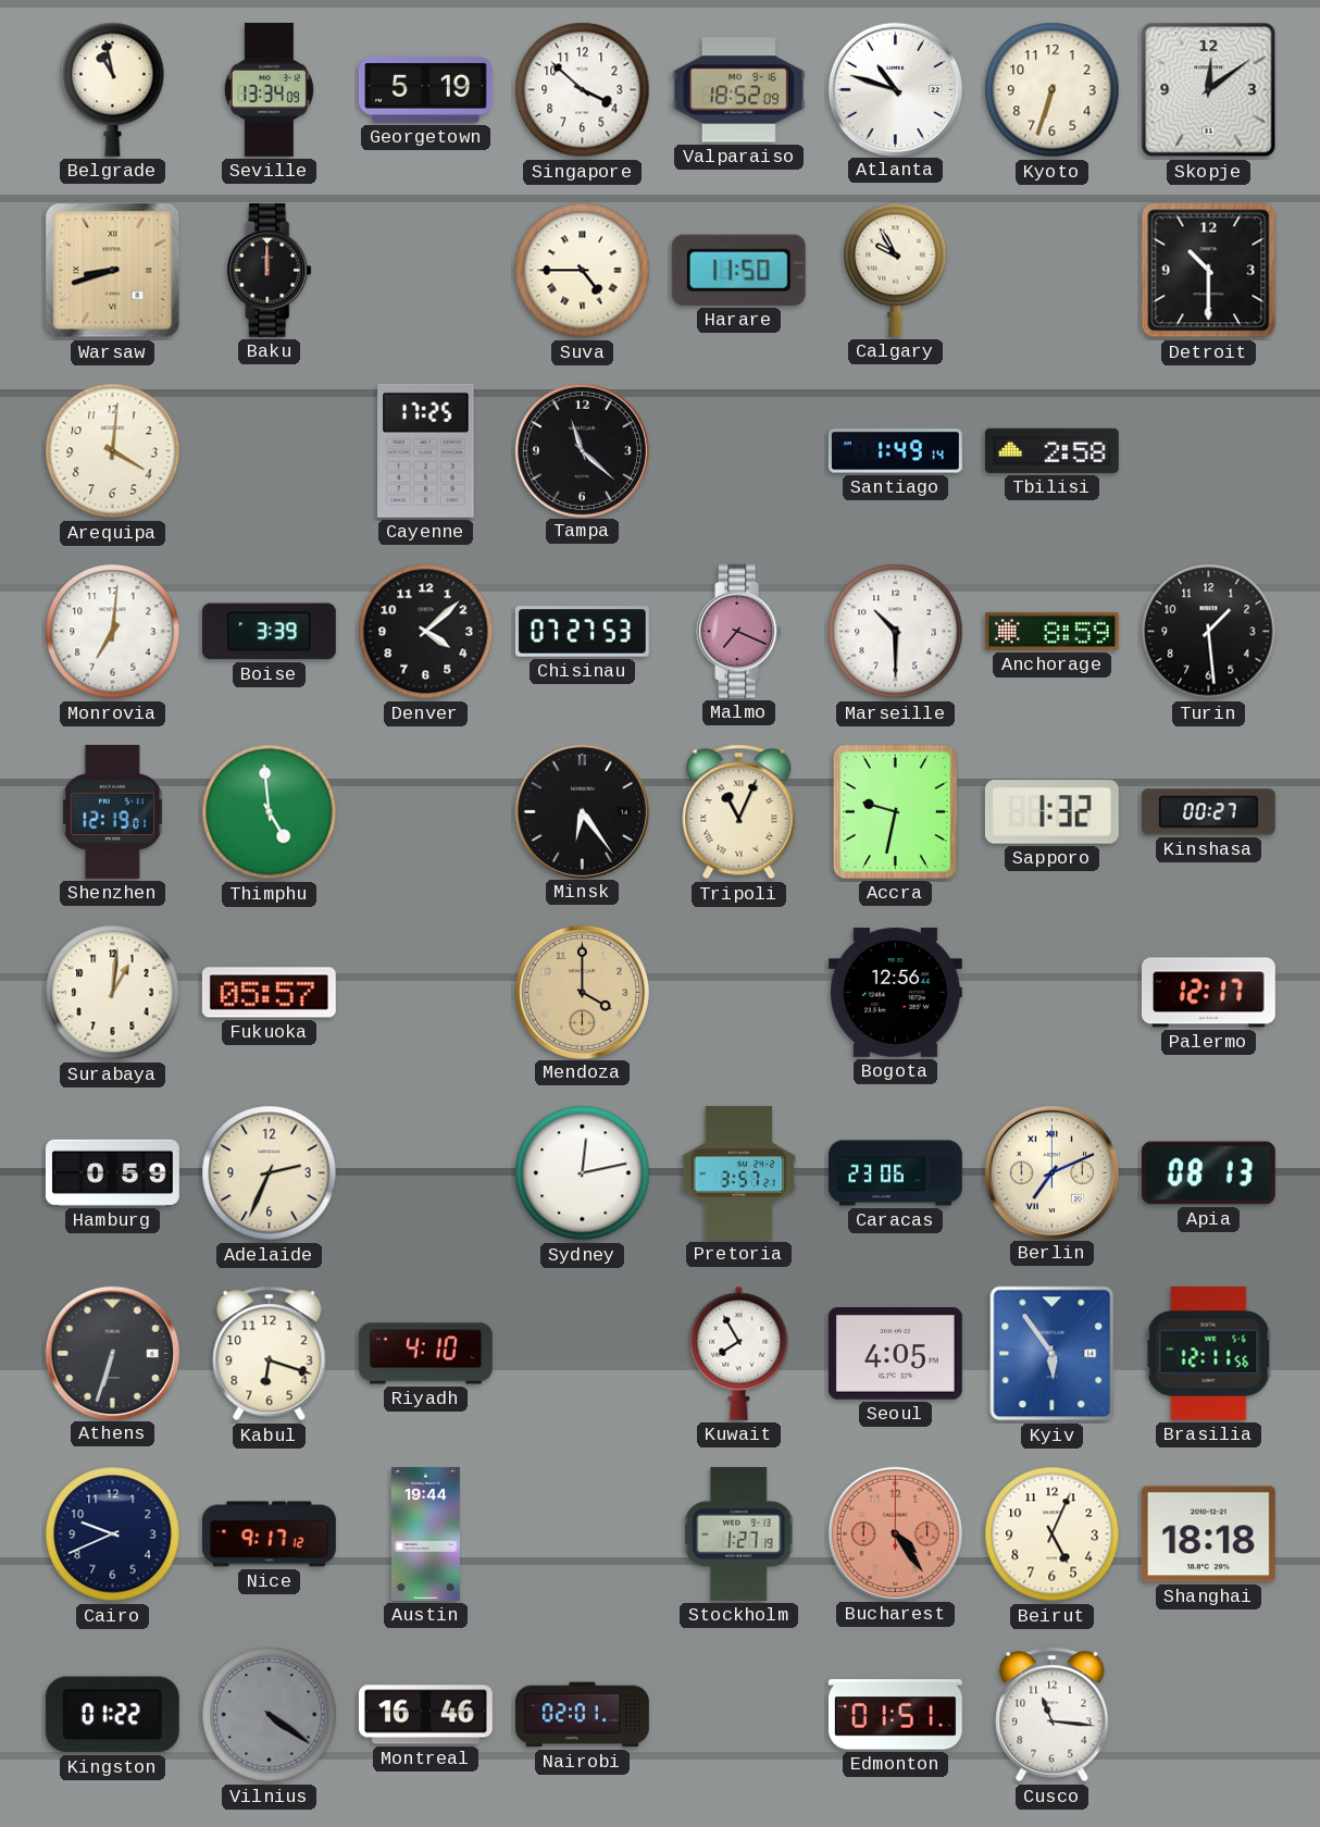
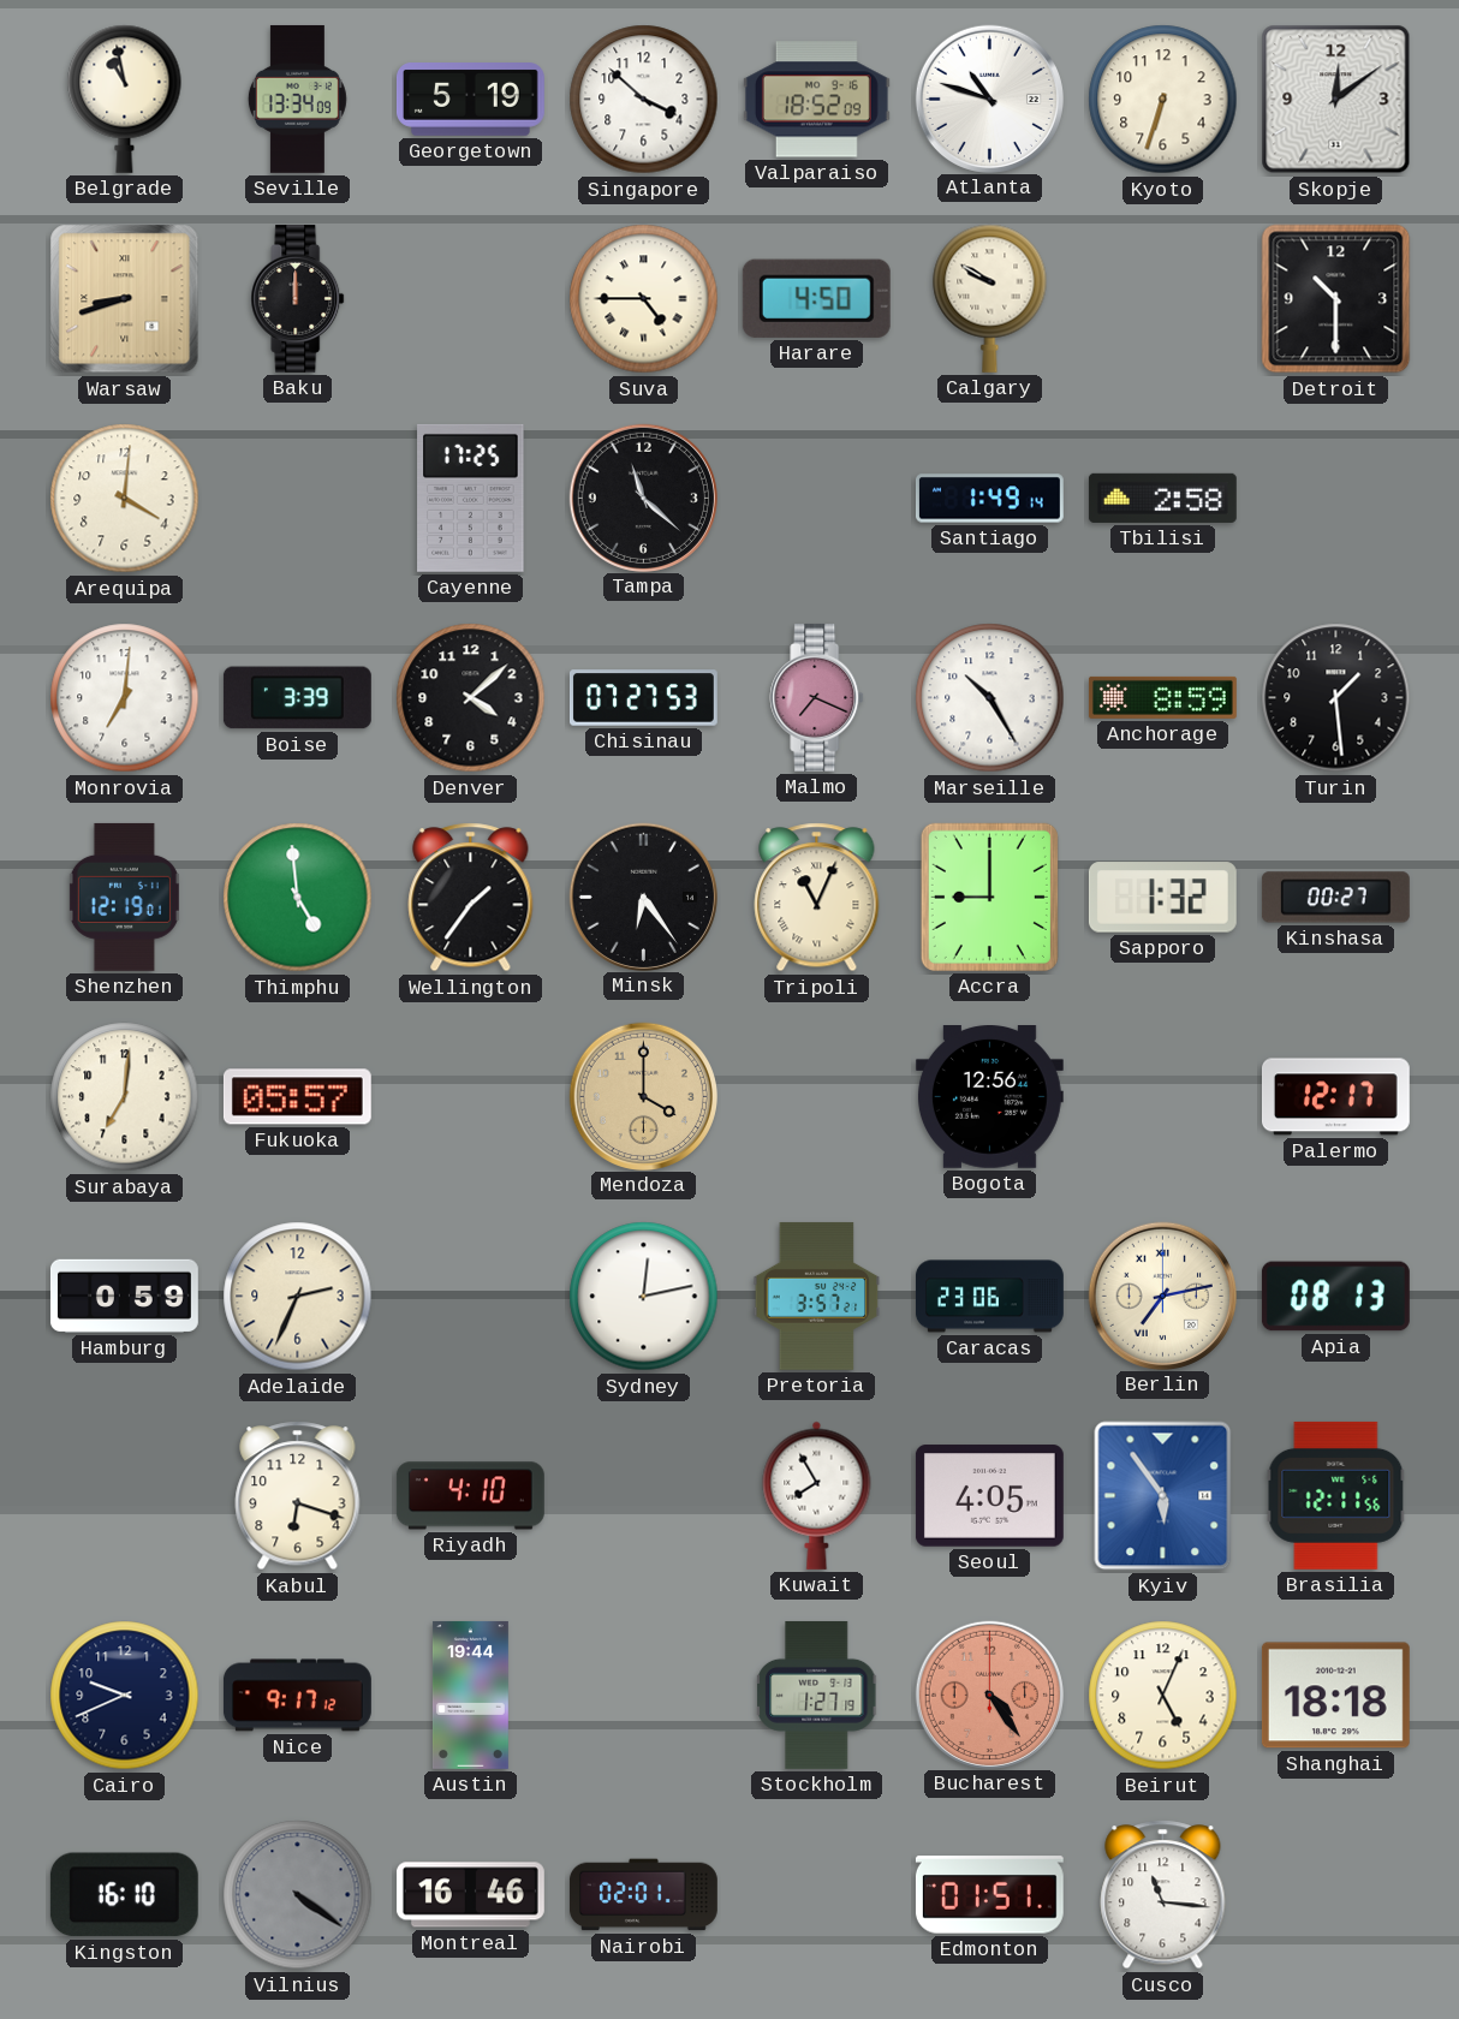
Harare: 11:50 -> 4:50
Calgary: 9:55 -> 9:50
Marseille: 10:30 -> 10:25
Wellington: none -> 1:36
Accra: 9:32 -> 9:00
Surabaya: 1:01 -> 7:01
Berlin: 7:11 -> 7:13
Athens: 6:33 -> none
Kingston: 01:22 -> 16:10
